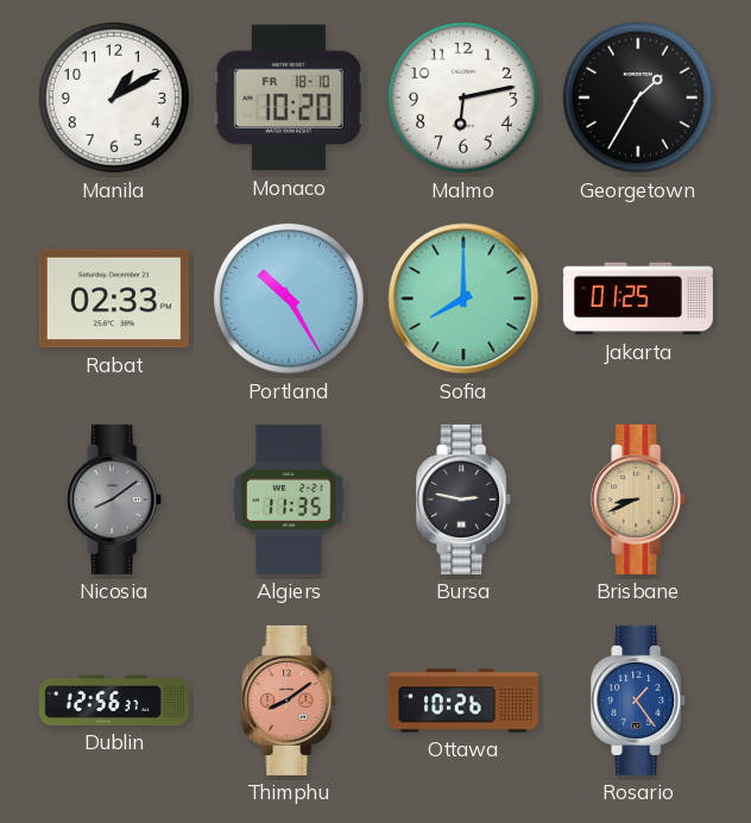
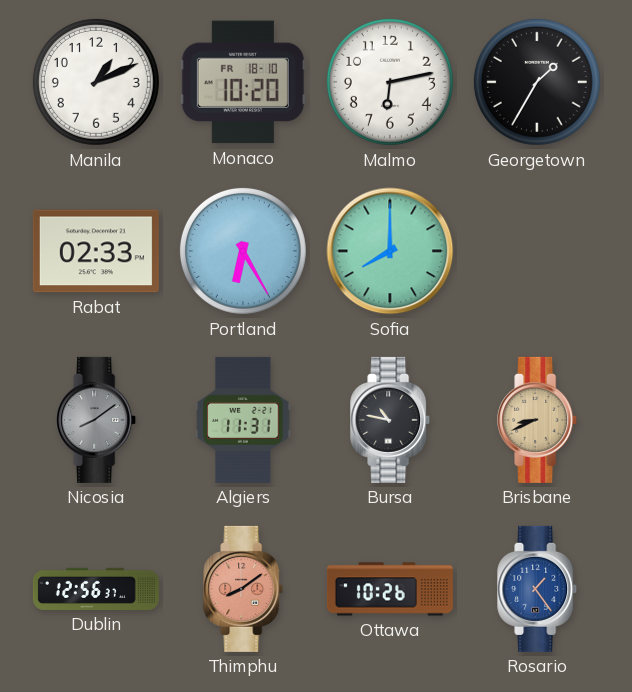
Manila: 1:10 -> 1:11
Portland: 10:25 -> 6:25
Jakarta: 01:25 -> none
Algiers: 11:35 -> 11:31
Bursa: 2:47 -> 10:47
